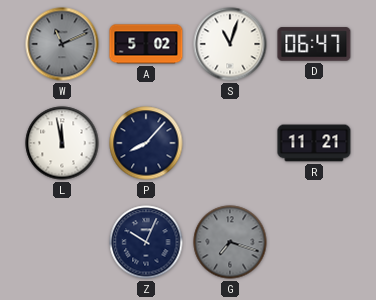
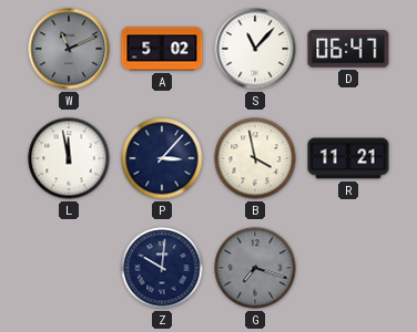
S: 11:03 -> 11:07
P: 8:07 -> 3:07
B: none -> 3:58
Z: 10:04 -> 10:01
